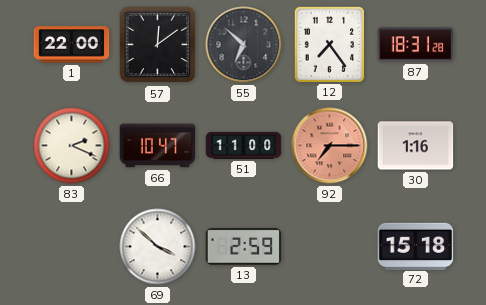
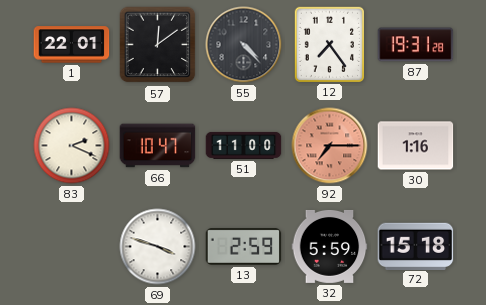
1: 22:00 -> 22:01
55: 6:52 -> 4:23
87: 18:31 -> 19:31
69: 3:52 -> 3:48
32: none -> 5:59
